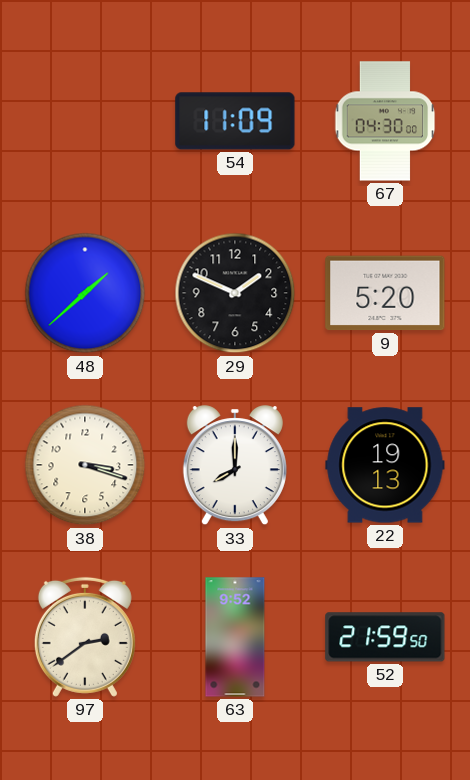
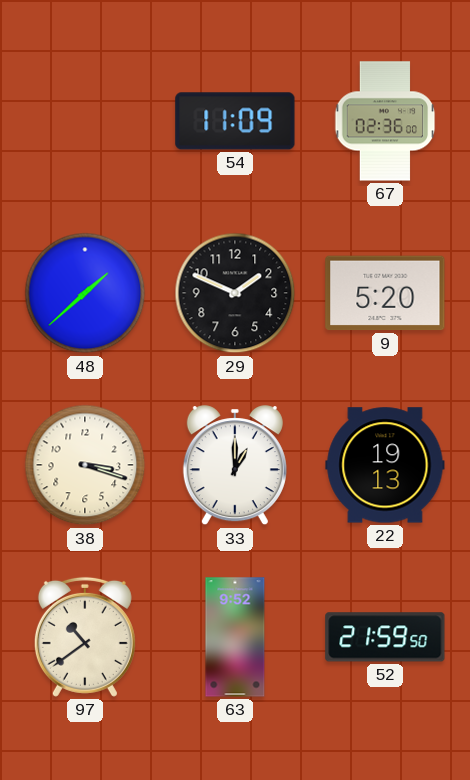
67: 04:30 -> 02:36
33: 8:00 -> 1:00
97: 2:39 -> 10:39
